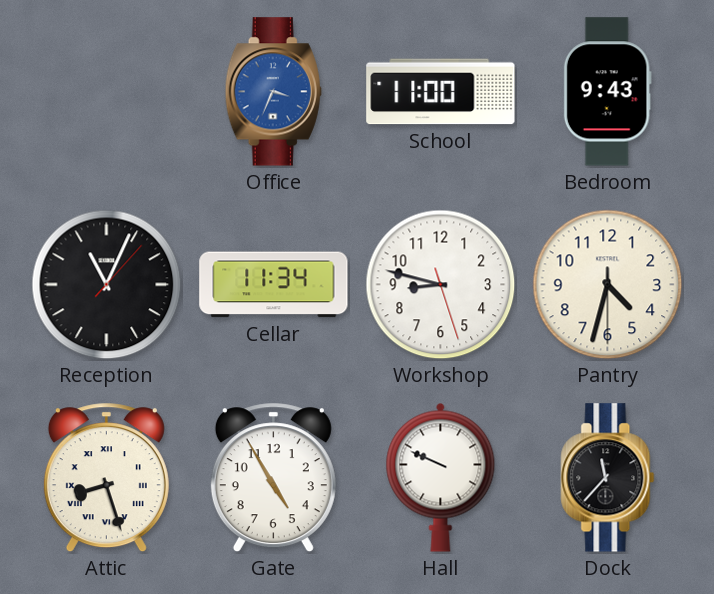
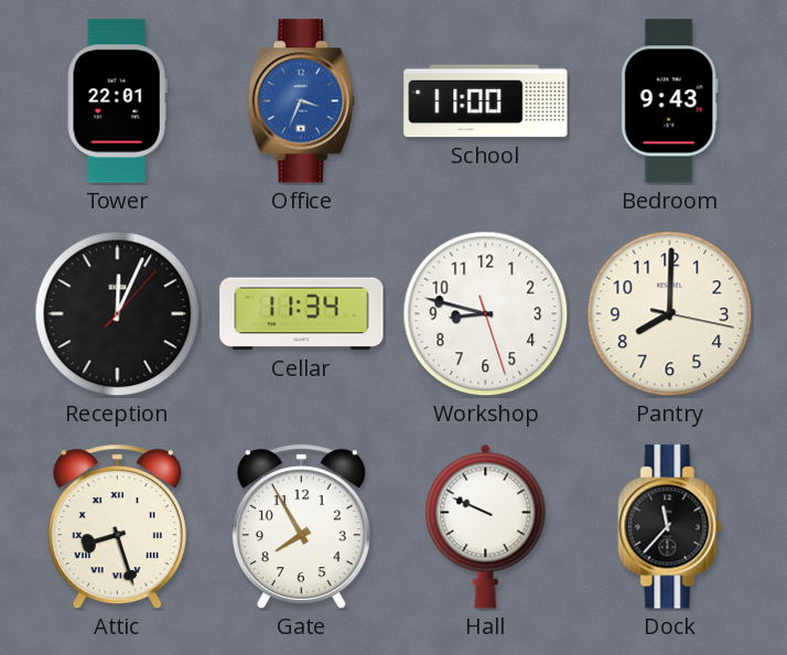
Tower: none -> 22:01
Reception: 11:04 -> 12:04
Pantry: 4:32 -> 8:00
Gate: 4:55 -> 7:55
